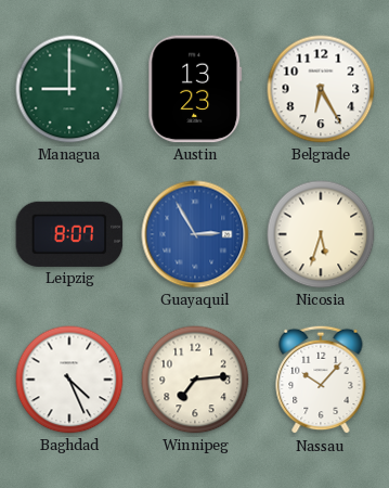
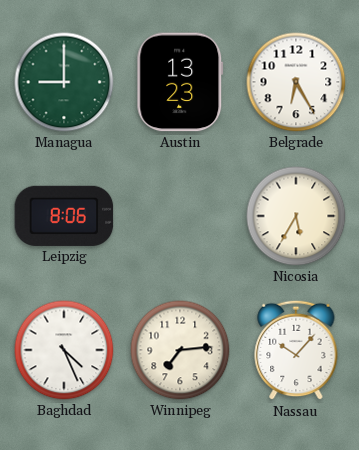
Leipzig: 8:07 -> 8:06
Guayaquil: 2:55 -> none
Nicosia: 5:33 -> 5:35
